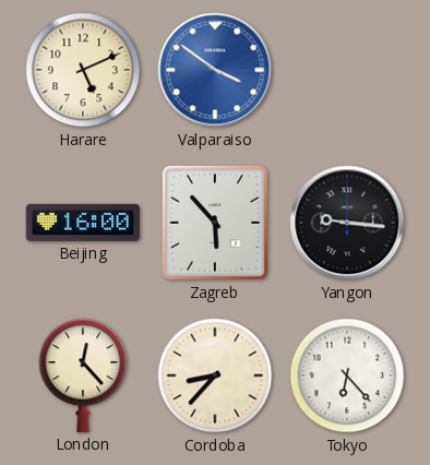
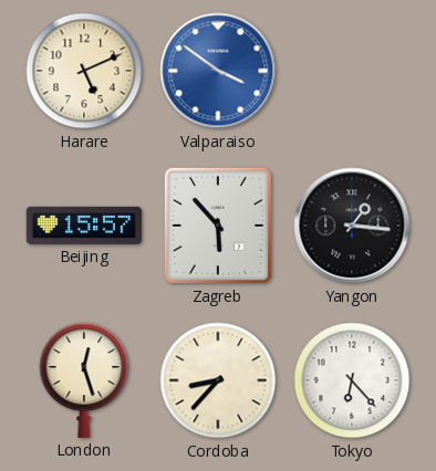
Beijing: 16:00 -> 15:57
Yangon: 9:16 -> 1:16
London: 12:23 -> 12:27
